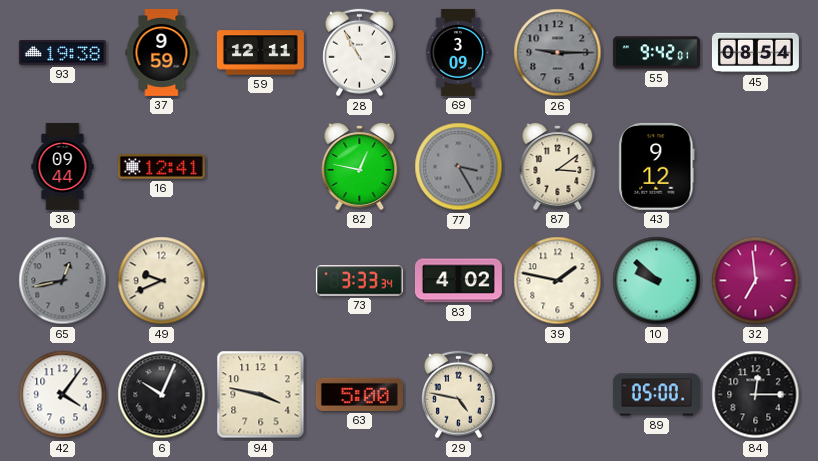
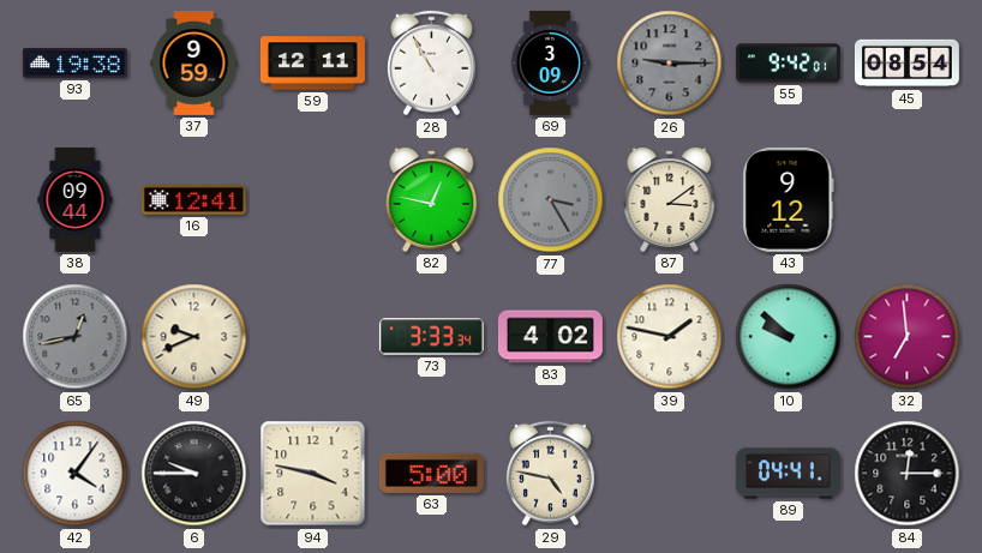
6: 10:04 -> 9:45
89: 05:00 -> 04:41
